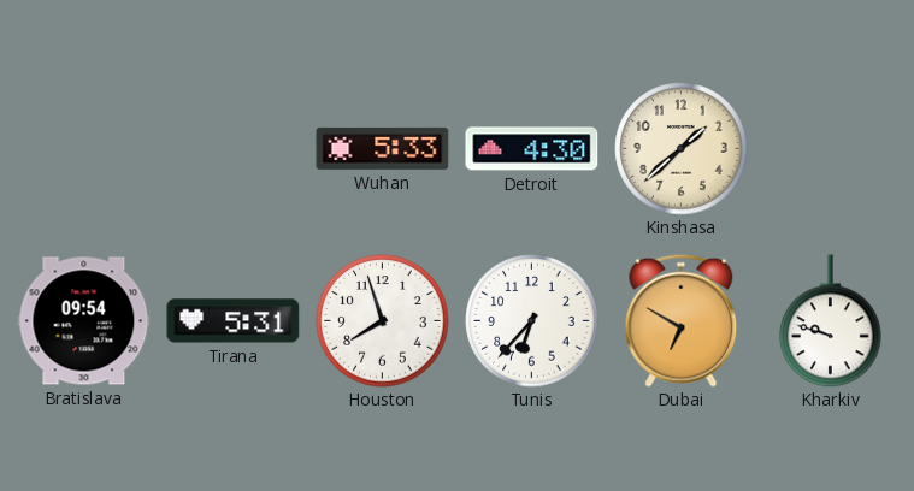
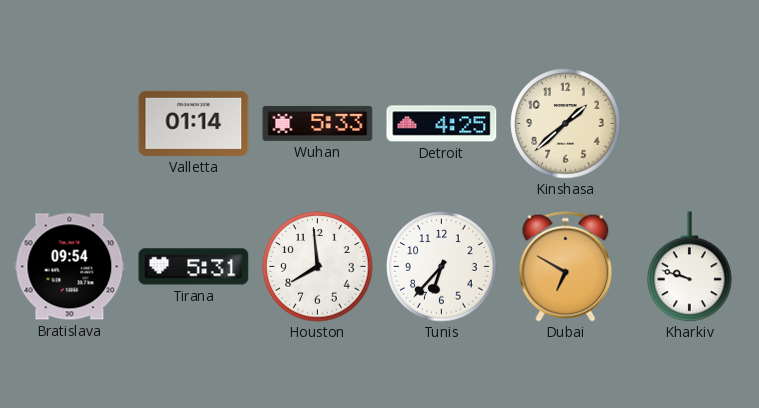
Valletta: none -> 01:14
Detroit: 4:30 -> 4:25
Houston: 7:57 -> 7:59
